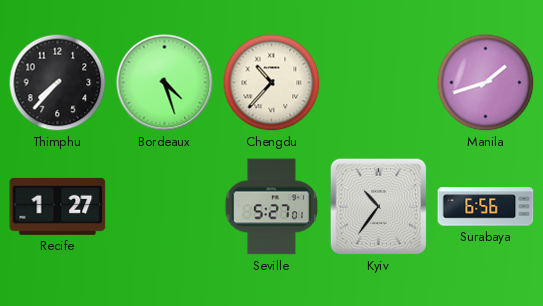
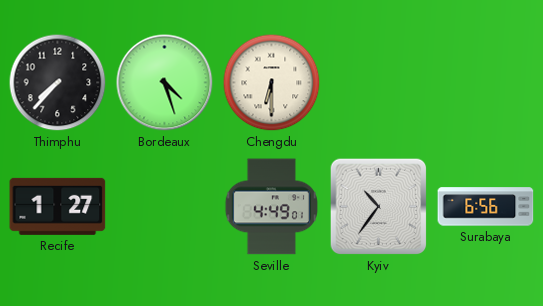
Chengdu: 10:37 -> 6:30
Manila: 1:42 -> none
Seville: 5:27 -> 4:49
